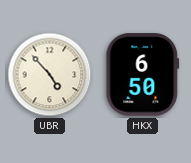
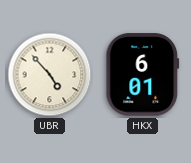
HKX: 6:50 -> 6:01
